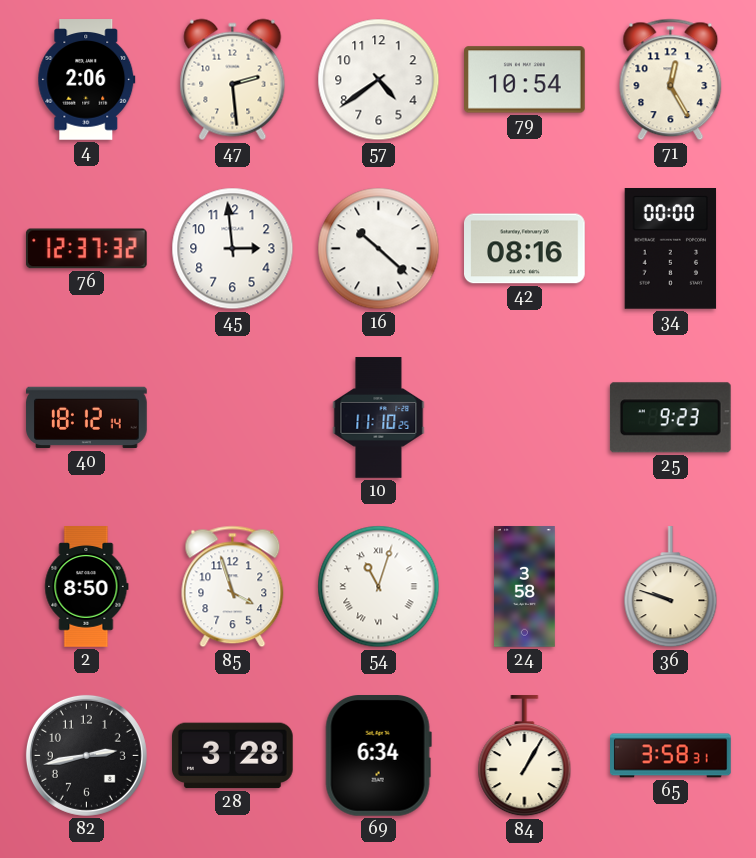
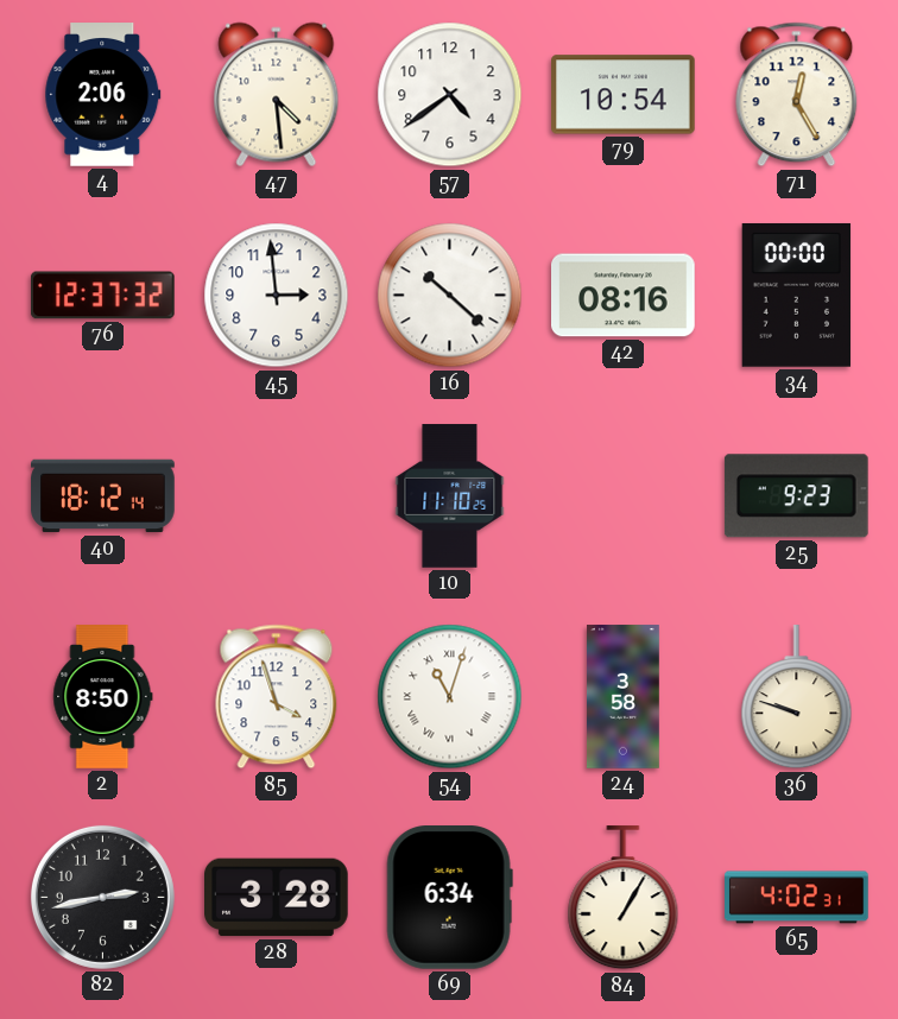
47: 2:29 -> 4:29
65: 3:58 -> 4:02
